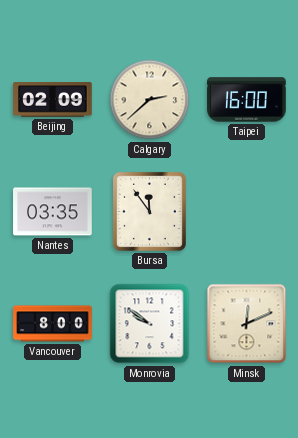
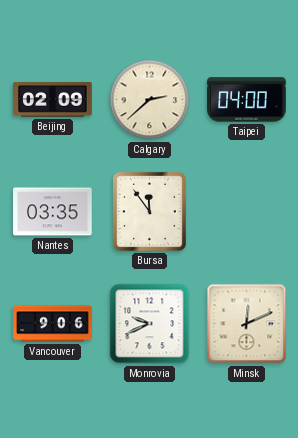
Taipei: 16:00 -> 04:00
Vancouver: 8:00 -> 9:06
Monrovia: 9:51 -> 9:41
